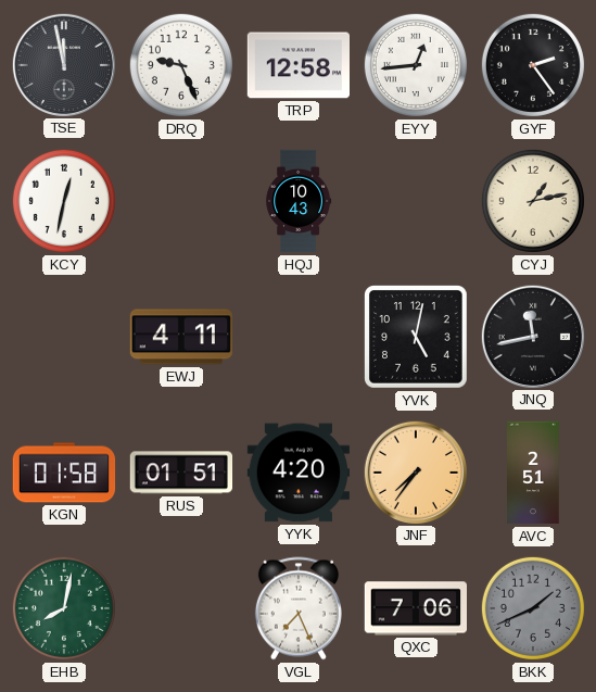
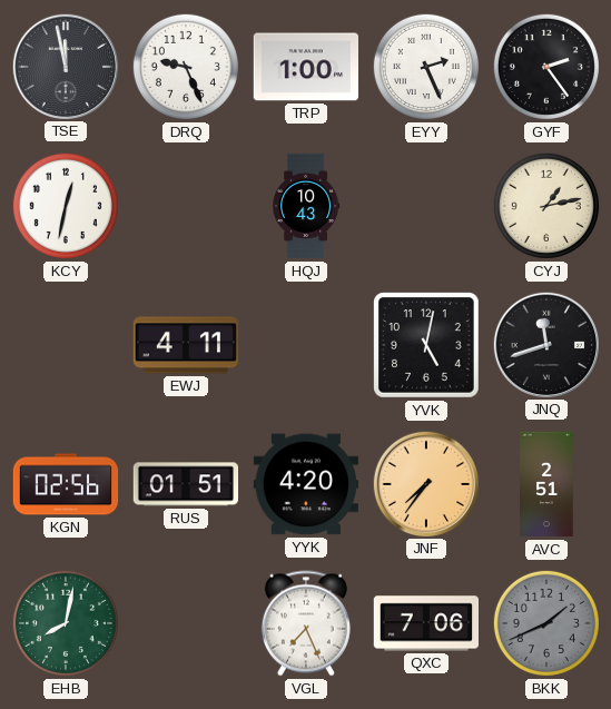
TRP: 12:58 -> 1:00
EYY: 12:44 -> 2:26
JNQ: 11:43 -> 11:42
KGN: 01:58 -> 02:56
